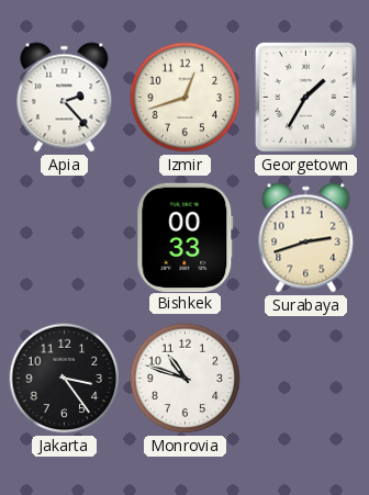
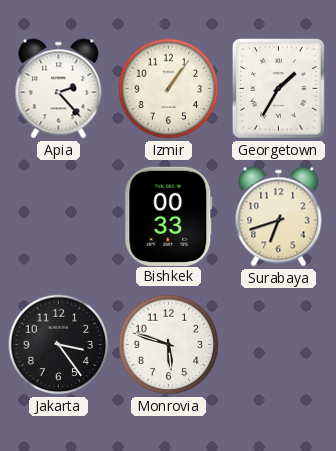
Izmir: 12:42 -> 1:06
Surabaya: 2:42 -> 6:42
Monrovia: 10:48 -> 5:48
